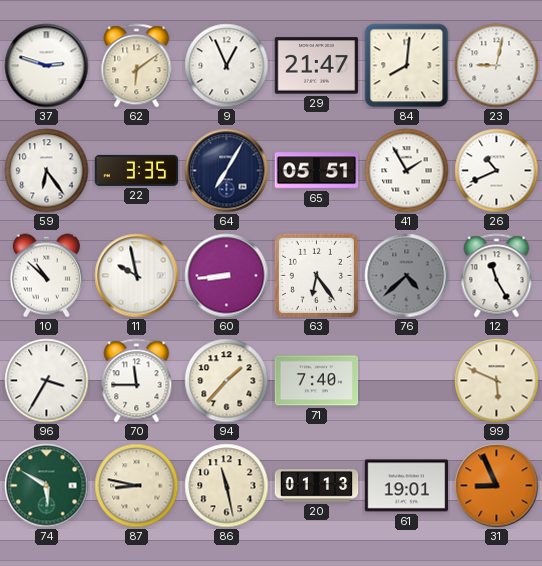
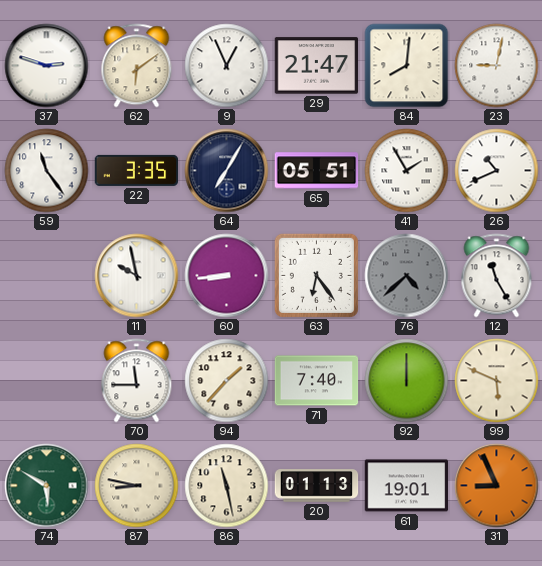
59: 6:24 -> 11:24
10: 10:52 -> none
96: 3:35 -> none
92: none -> 12:00
